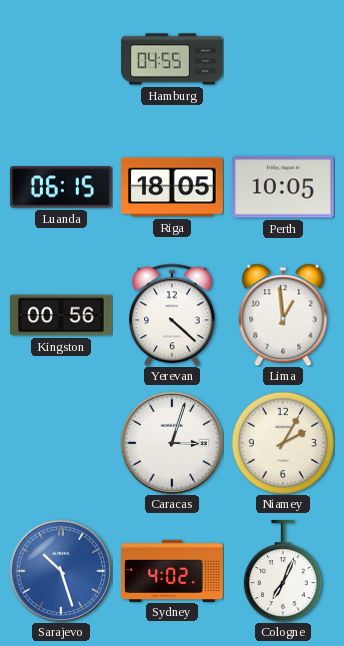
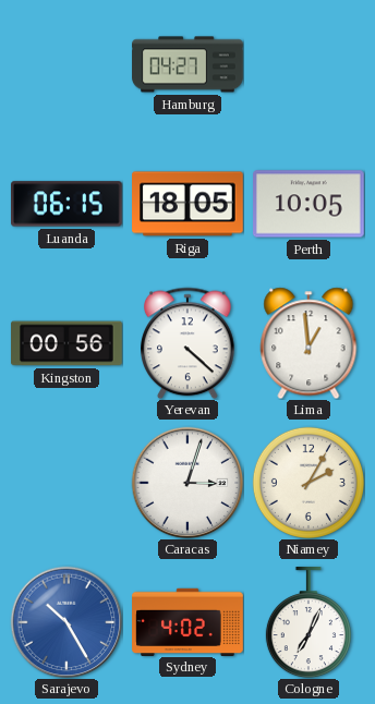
Hamburg: 04:55 -> 04:27
Sarajevo: 10:27 -> 10:25
